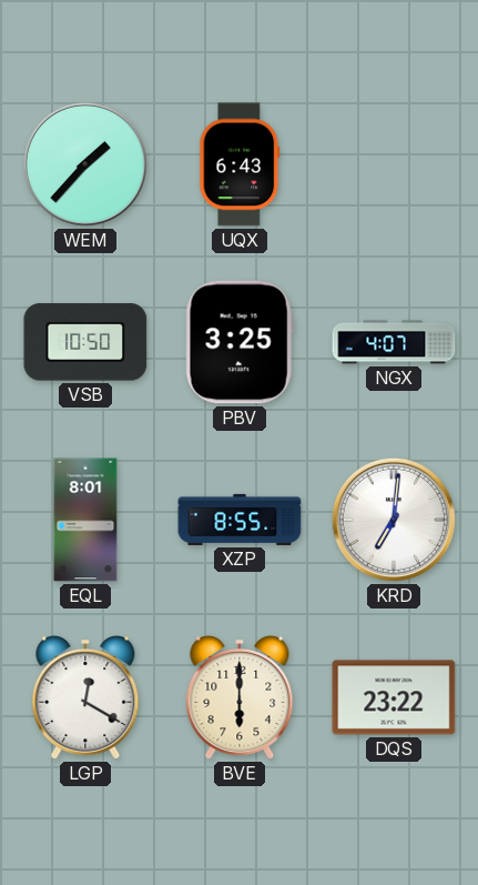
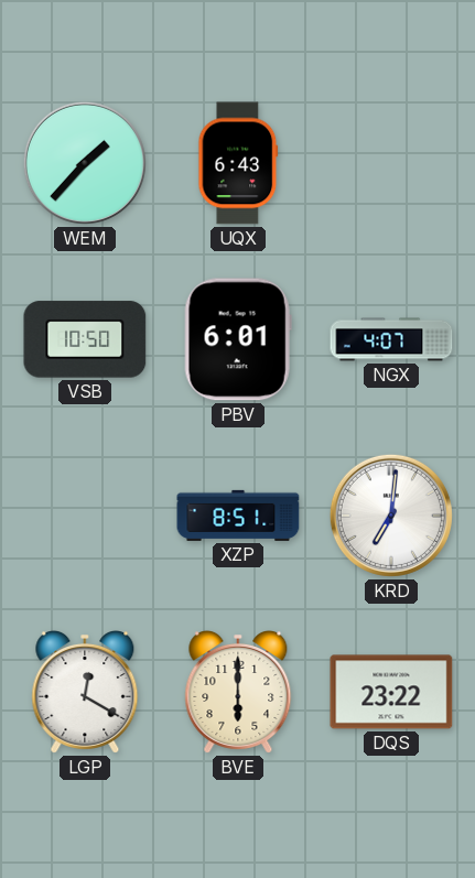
PBV: 3:25 -> 6:01
EQL: 8:01 -> none
XZP: 8:55 -> 8:51
